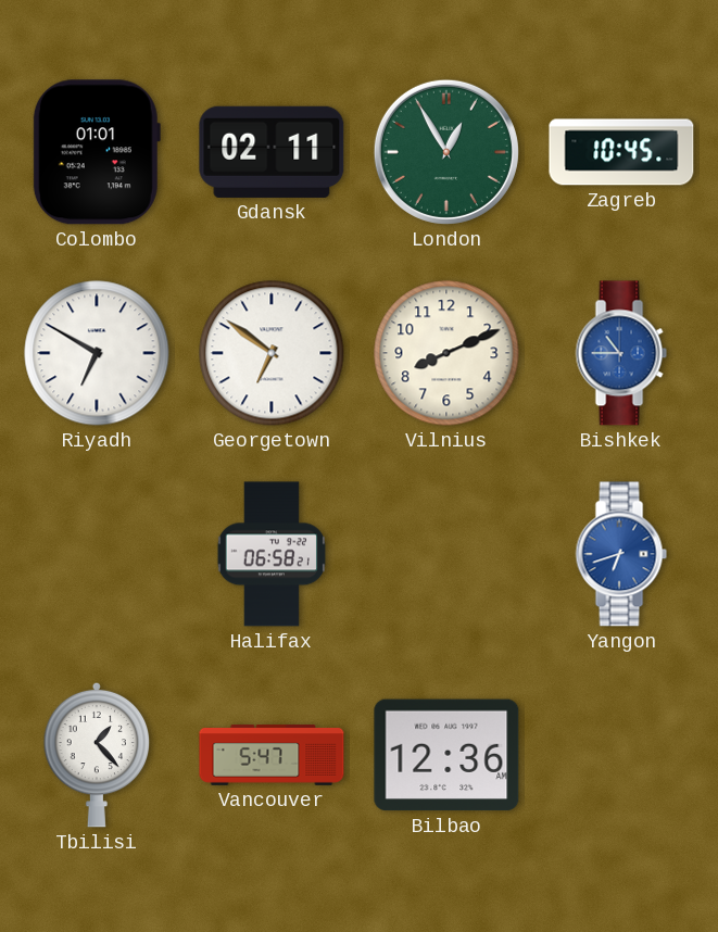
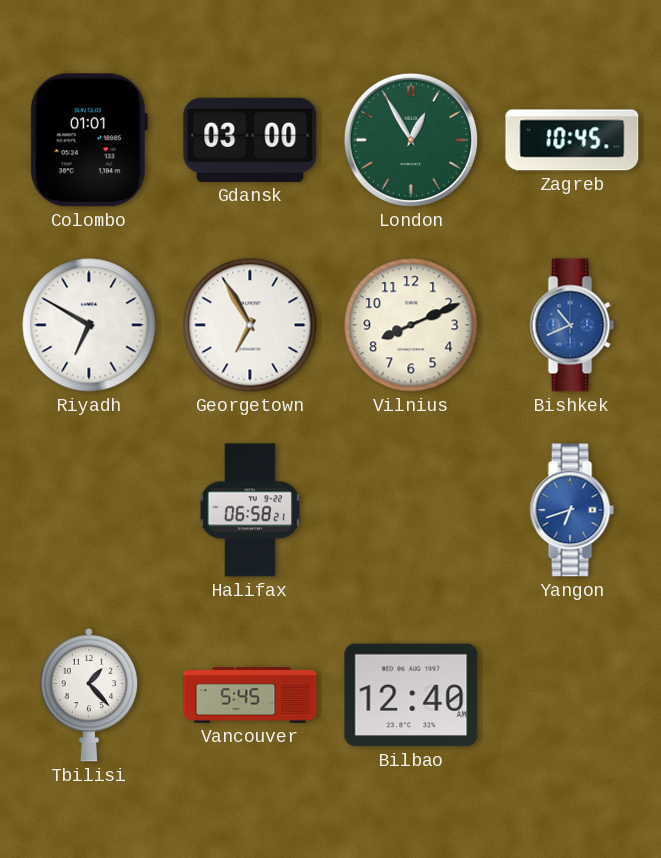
Gdansk: 02:11 -> 03:00
Georgetown: 6:51 -> 6:55
Bishkek: 10:45 -> 10:41
Vancouver: 5:47 -> 5:45
Bilbao: 12:36 -> 12:40
